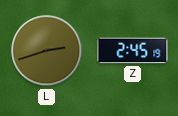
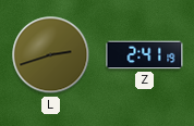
Z: 2:45 -> 2:41
